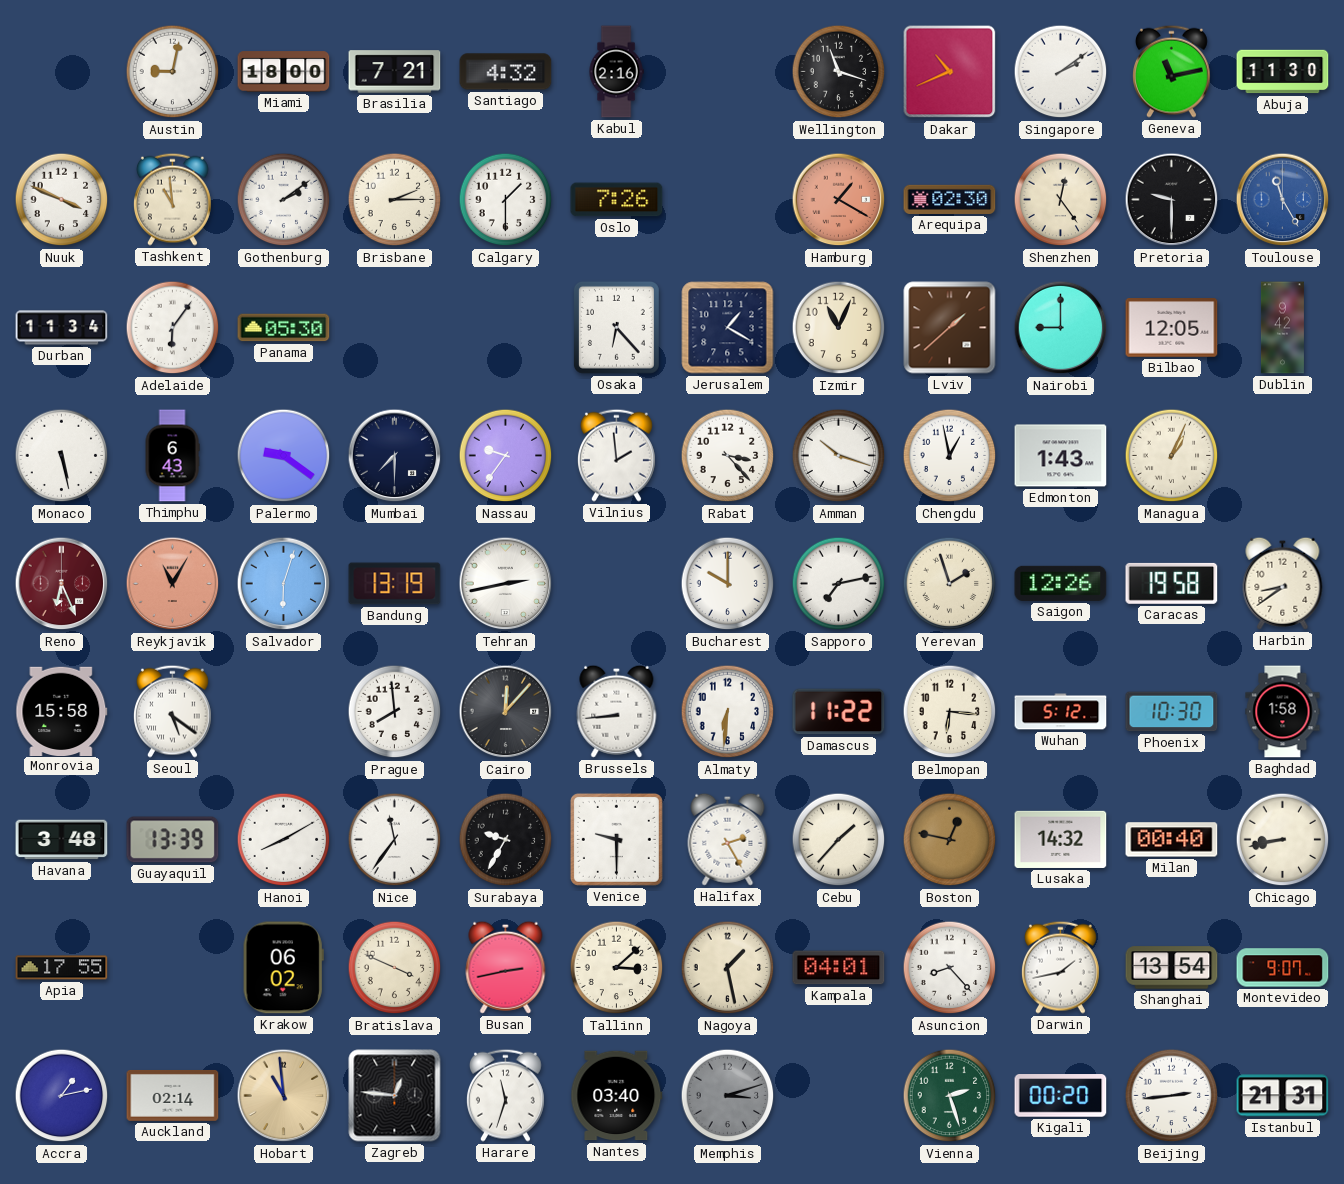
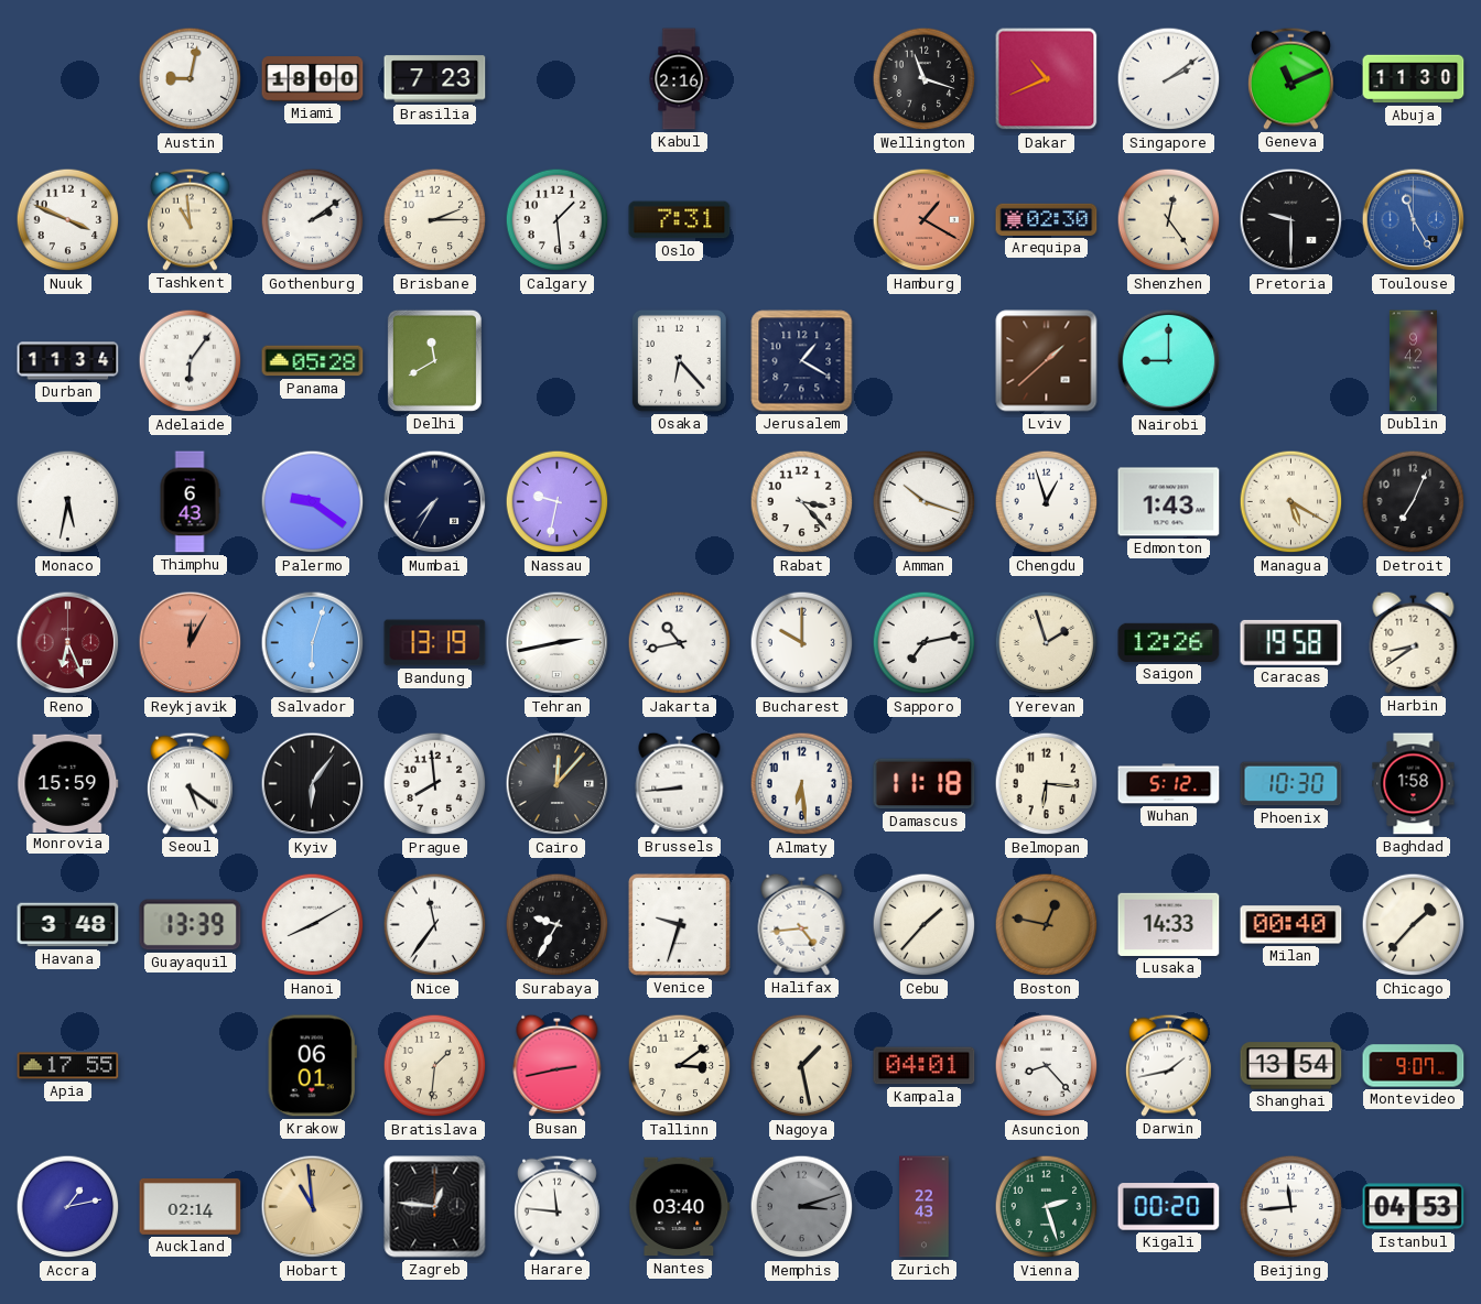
Brasilia: 7:21 -> 7:23
Santiago: 4:32 -> none
Geneva: 11:13 -> 11:11
Calgary: 1:30 -> 1:29
Oslo: 7:26 -> 7:31
Panama: 05:30 -> 05:28
Delhi: none -> 11:40
Izmir: 11:04 -> none
Bilbao: 12:05 -> none
Monaco: 5:28 -> 5:32
Mumbai: 7:30 -> 7:35
Nassau: 9:36 -> 9:32
Vilnius: 1:59 -> none
Chengdu: 12:58 -> 12:57
Managua: 1:04 -> 5:20
Detroit: none -> 7:04
Reykjavik: 11:05 -> 12:05
Jakarta: none -> 10:43
Monrovia: 15:58 -> 15:59
Kyiv: none -> 6:06
Almaty: 6:31 -> 6:29
Damascus: 11:22 -> 11:18
Venice: 9:30 -> 9:33
Halifax: 2:25 -> 4:44
Lusaka: 14:32 -> 14:33
Chicago: 8:43 -> 1:37
Krakow: 06:02 -> 06:01
Bratislava: 3:49 -> 1:31
Tallinn: 3:08 -> 3:09
Harare: 11:33 -> 11:46
Zurich: none -> 22:43
Beijing: 2:44 -> 11:44
Istanbul: 21:31 -> 04:53
